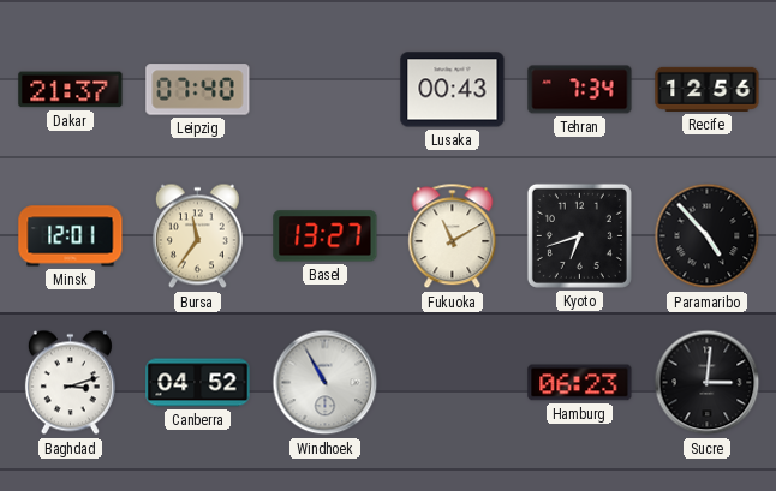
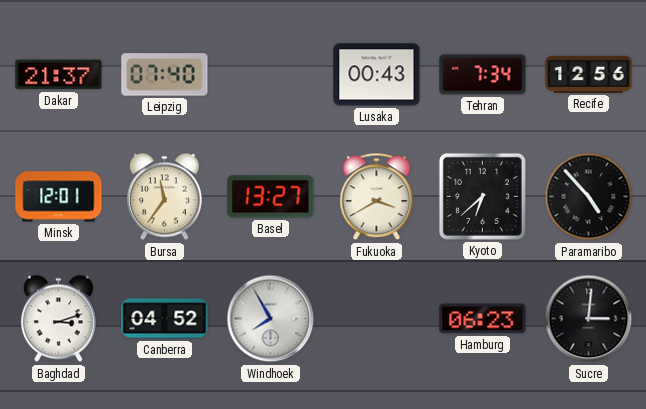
Fukuoka: 11:10 -> 3:40
Kyoto: 6:42 -> 6:38
Windhoek: 10:55 -> 7:55
